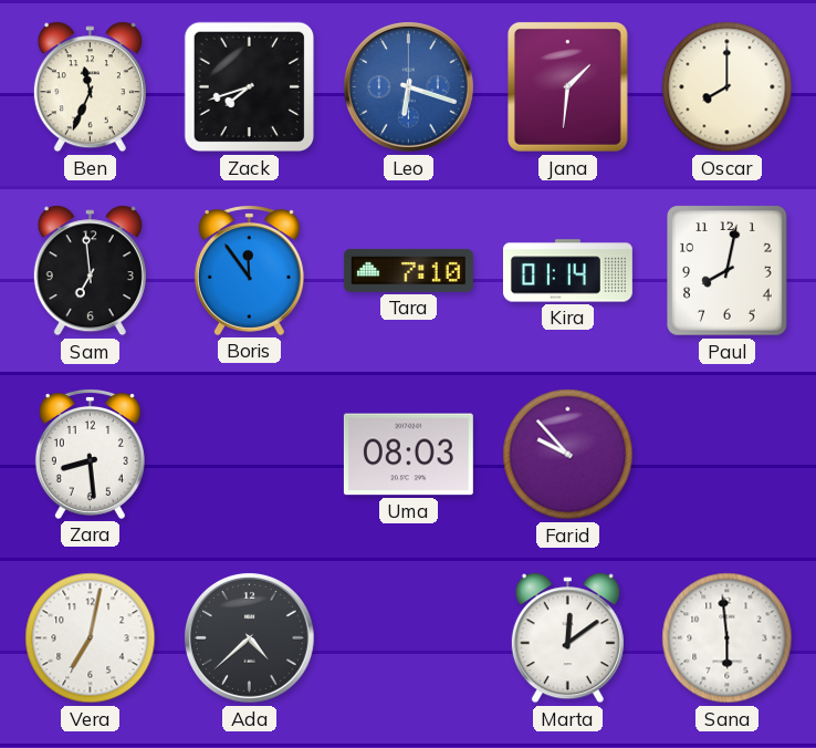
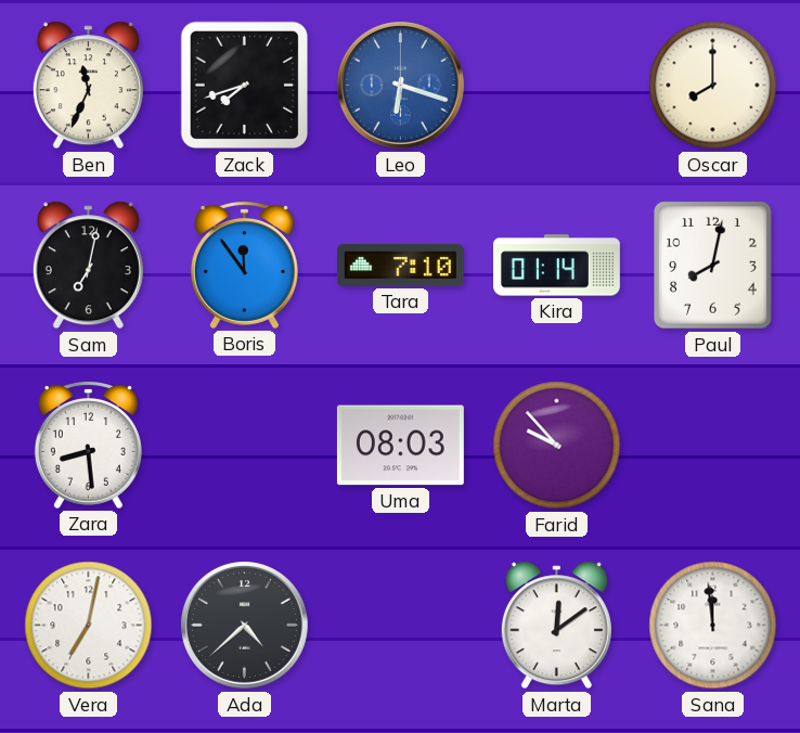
Jana: 1:31 -> none
Sam: 6:59 -> 7:02
Sana: 5:59 -> 11:59
